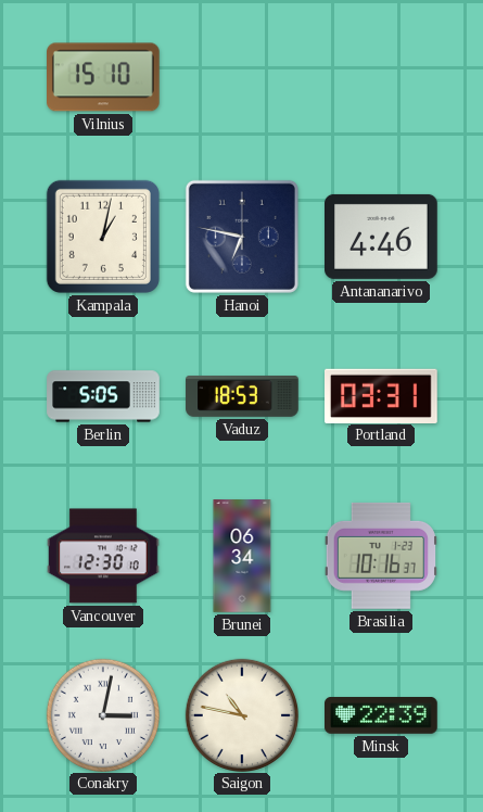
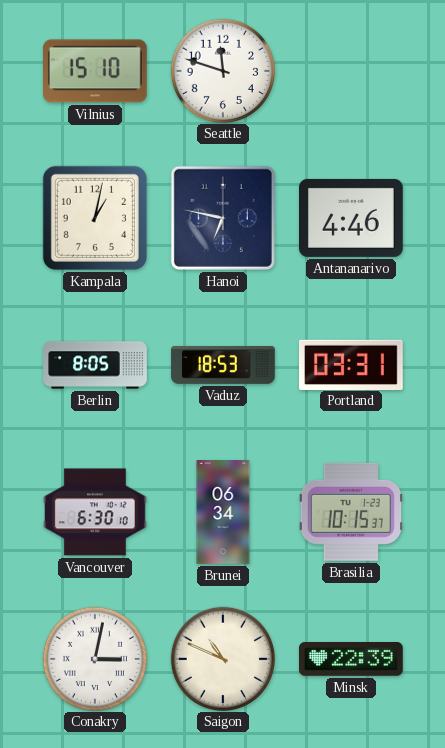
Seattle: none -> 11:48
Berlin: 5:05 -> 8:05
Vancouver: 12:30 -> 6:30
Brasilia: 10:16 -> 10:15
Saigon: 10:47 -> 10:49
